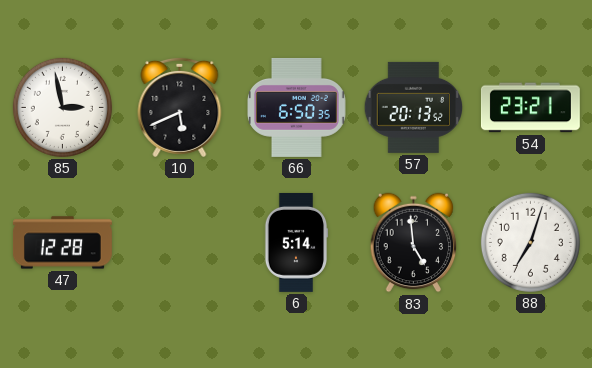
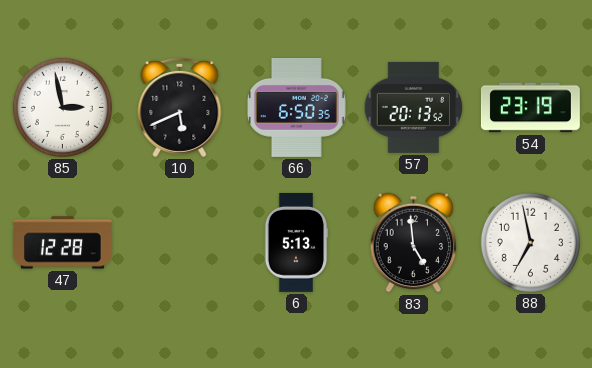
54: 23:21 -> 23:19
6: 5:14 -> 5:13
88: 7:03 -> 6:58
